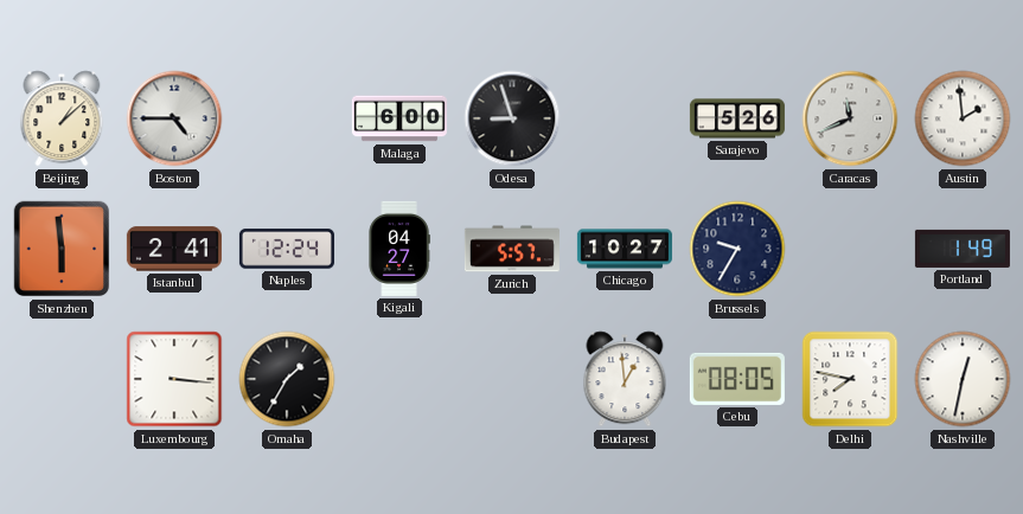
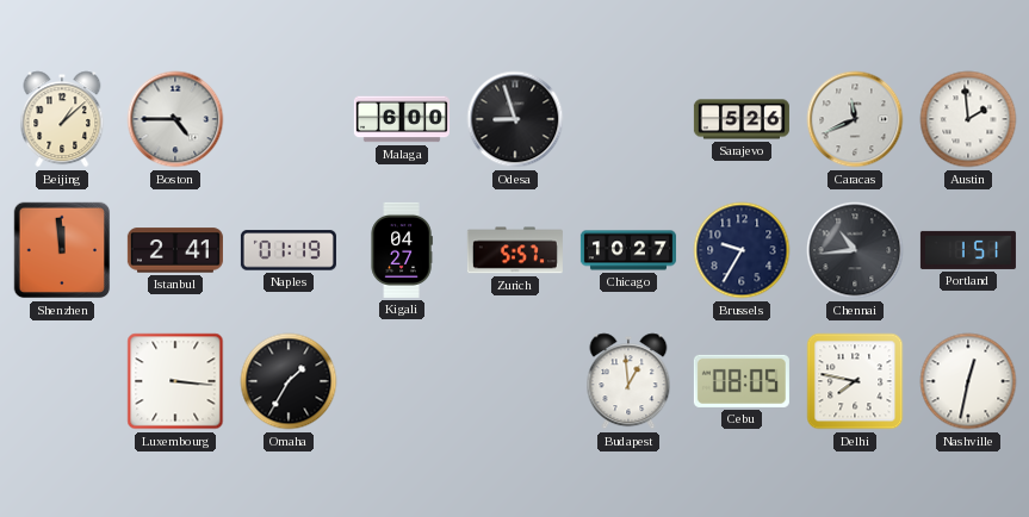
Shenzhen: 5:59 -> 11:59
Naples: 12:24 -> 01:19
Chennai: none -> 10:44
Portland: 1:49 -> 1:51
